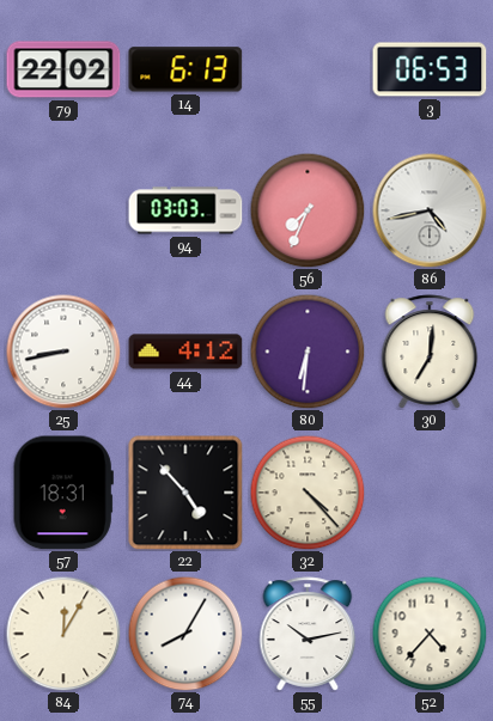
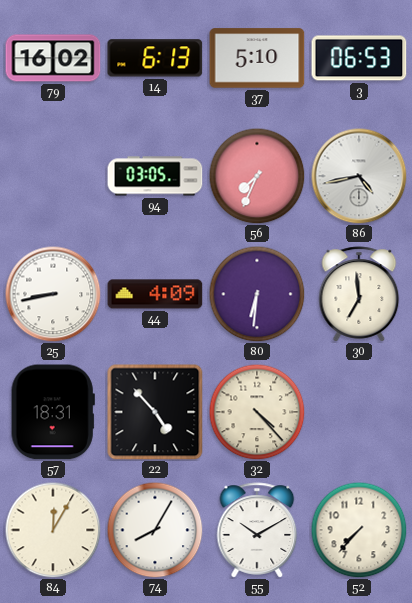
79: 22:02 -> 16:02
37: none -> 5:10
94: 03:03 -> 03:05
44: 4:12 -> 4:09
30: 7:01 -> 6:59
55: 10:13 -> 10:10
52: 4:37 -> 7:37
